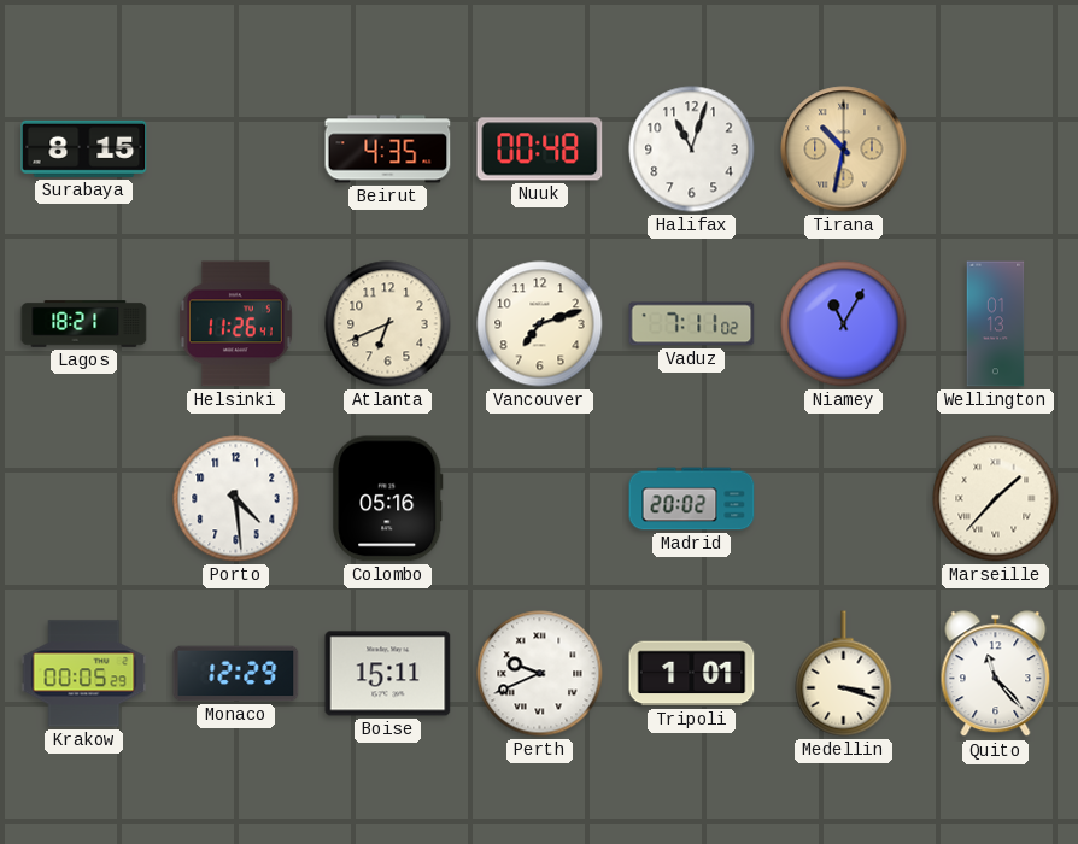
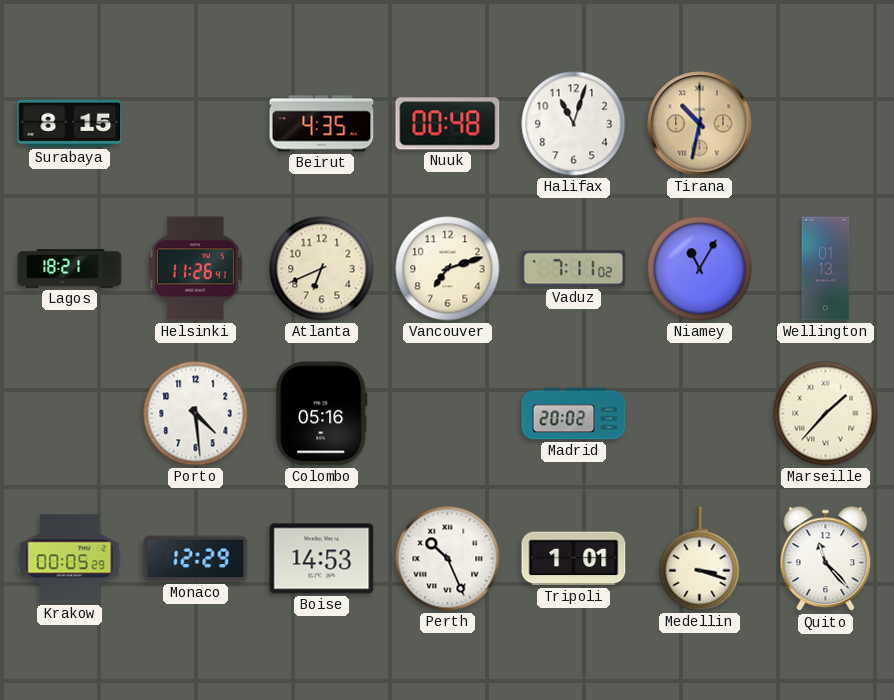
Boise: 15:11 -> 14:53
Perth: 9:41 -> 10:26
